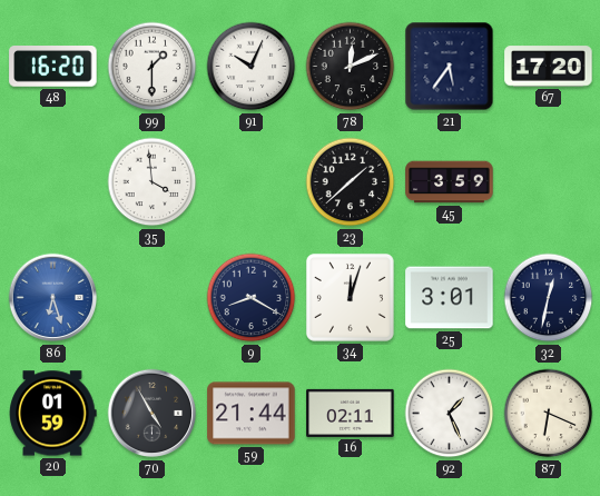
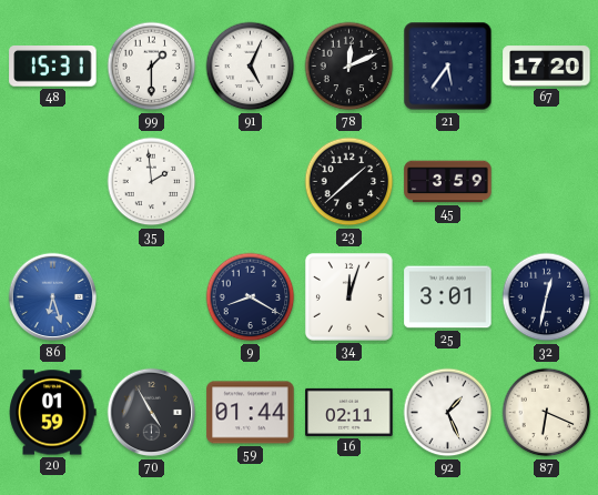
48: 16:20 -> 15:31
91: 10:04 -> 5:04
35: 3:59 -> 1:59
59: 21:44 -> 01:44
